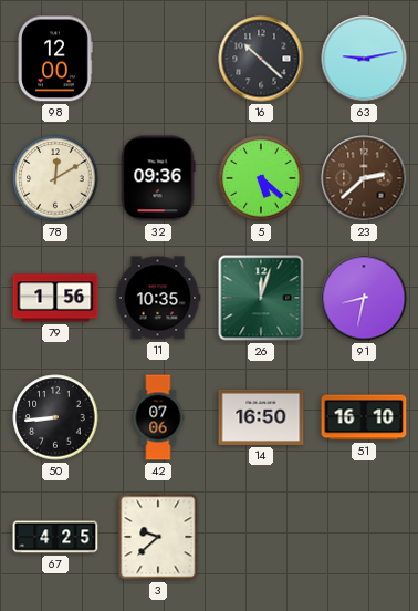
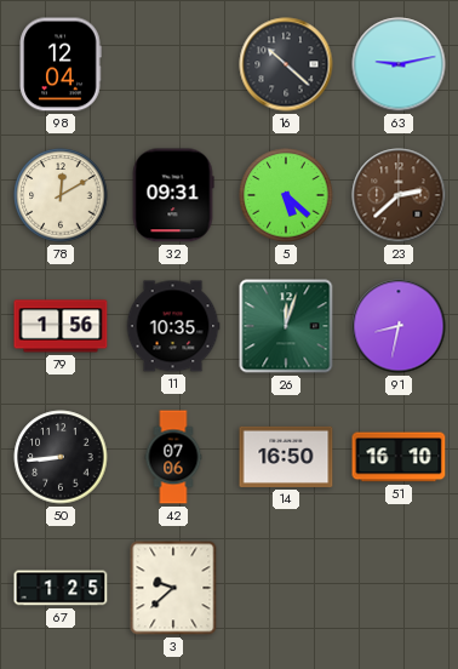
98: 12:00 -> 12:04
32: 09:36 -> 09:31
67: 4:25 -> 1:25
